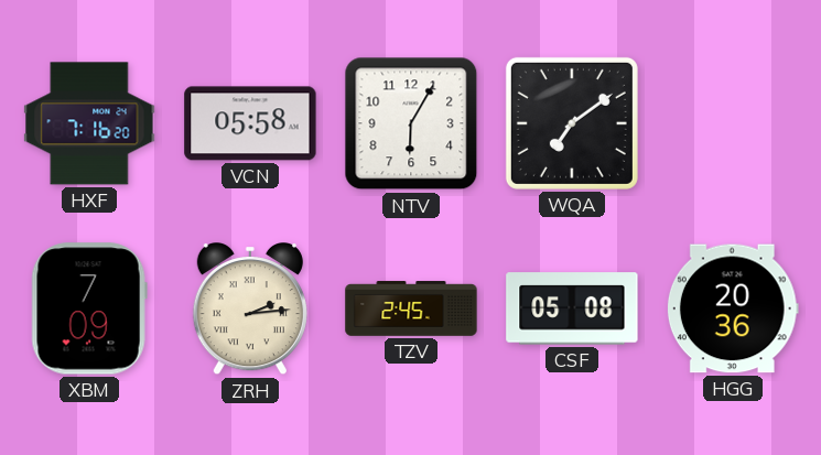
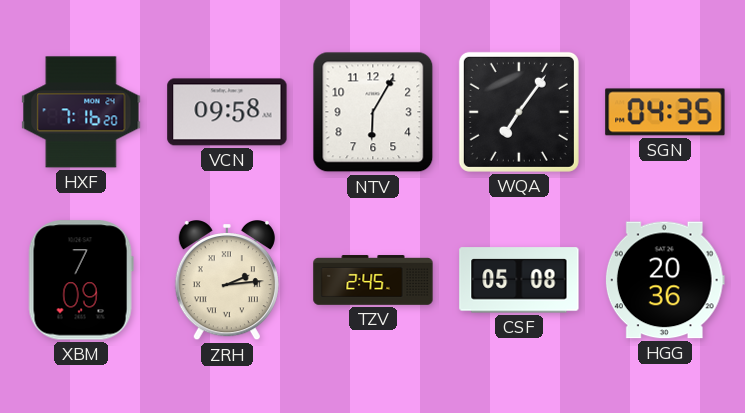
VCN: 05:58 -> 09:58
WQA: 7:09 -> 7:06
SGN: none -> 04:35
